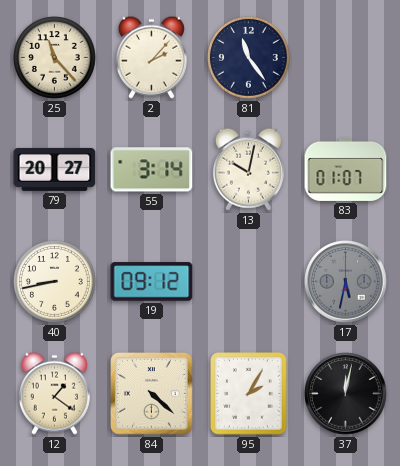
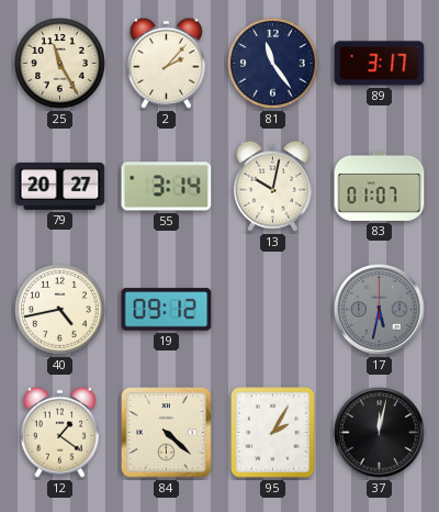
25: 11:23 -> 11:25
89: none -> 3:17
40: 8:43 -> 4:43
